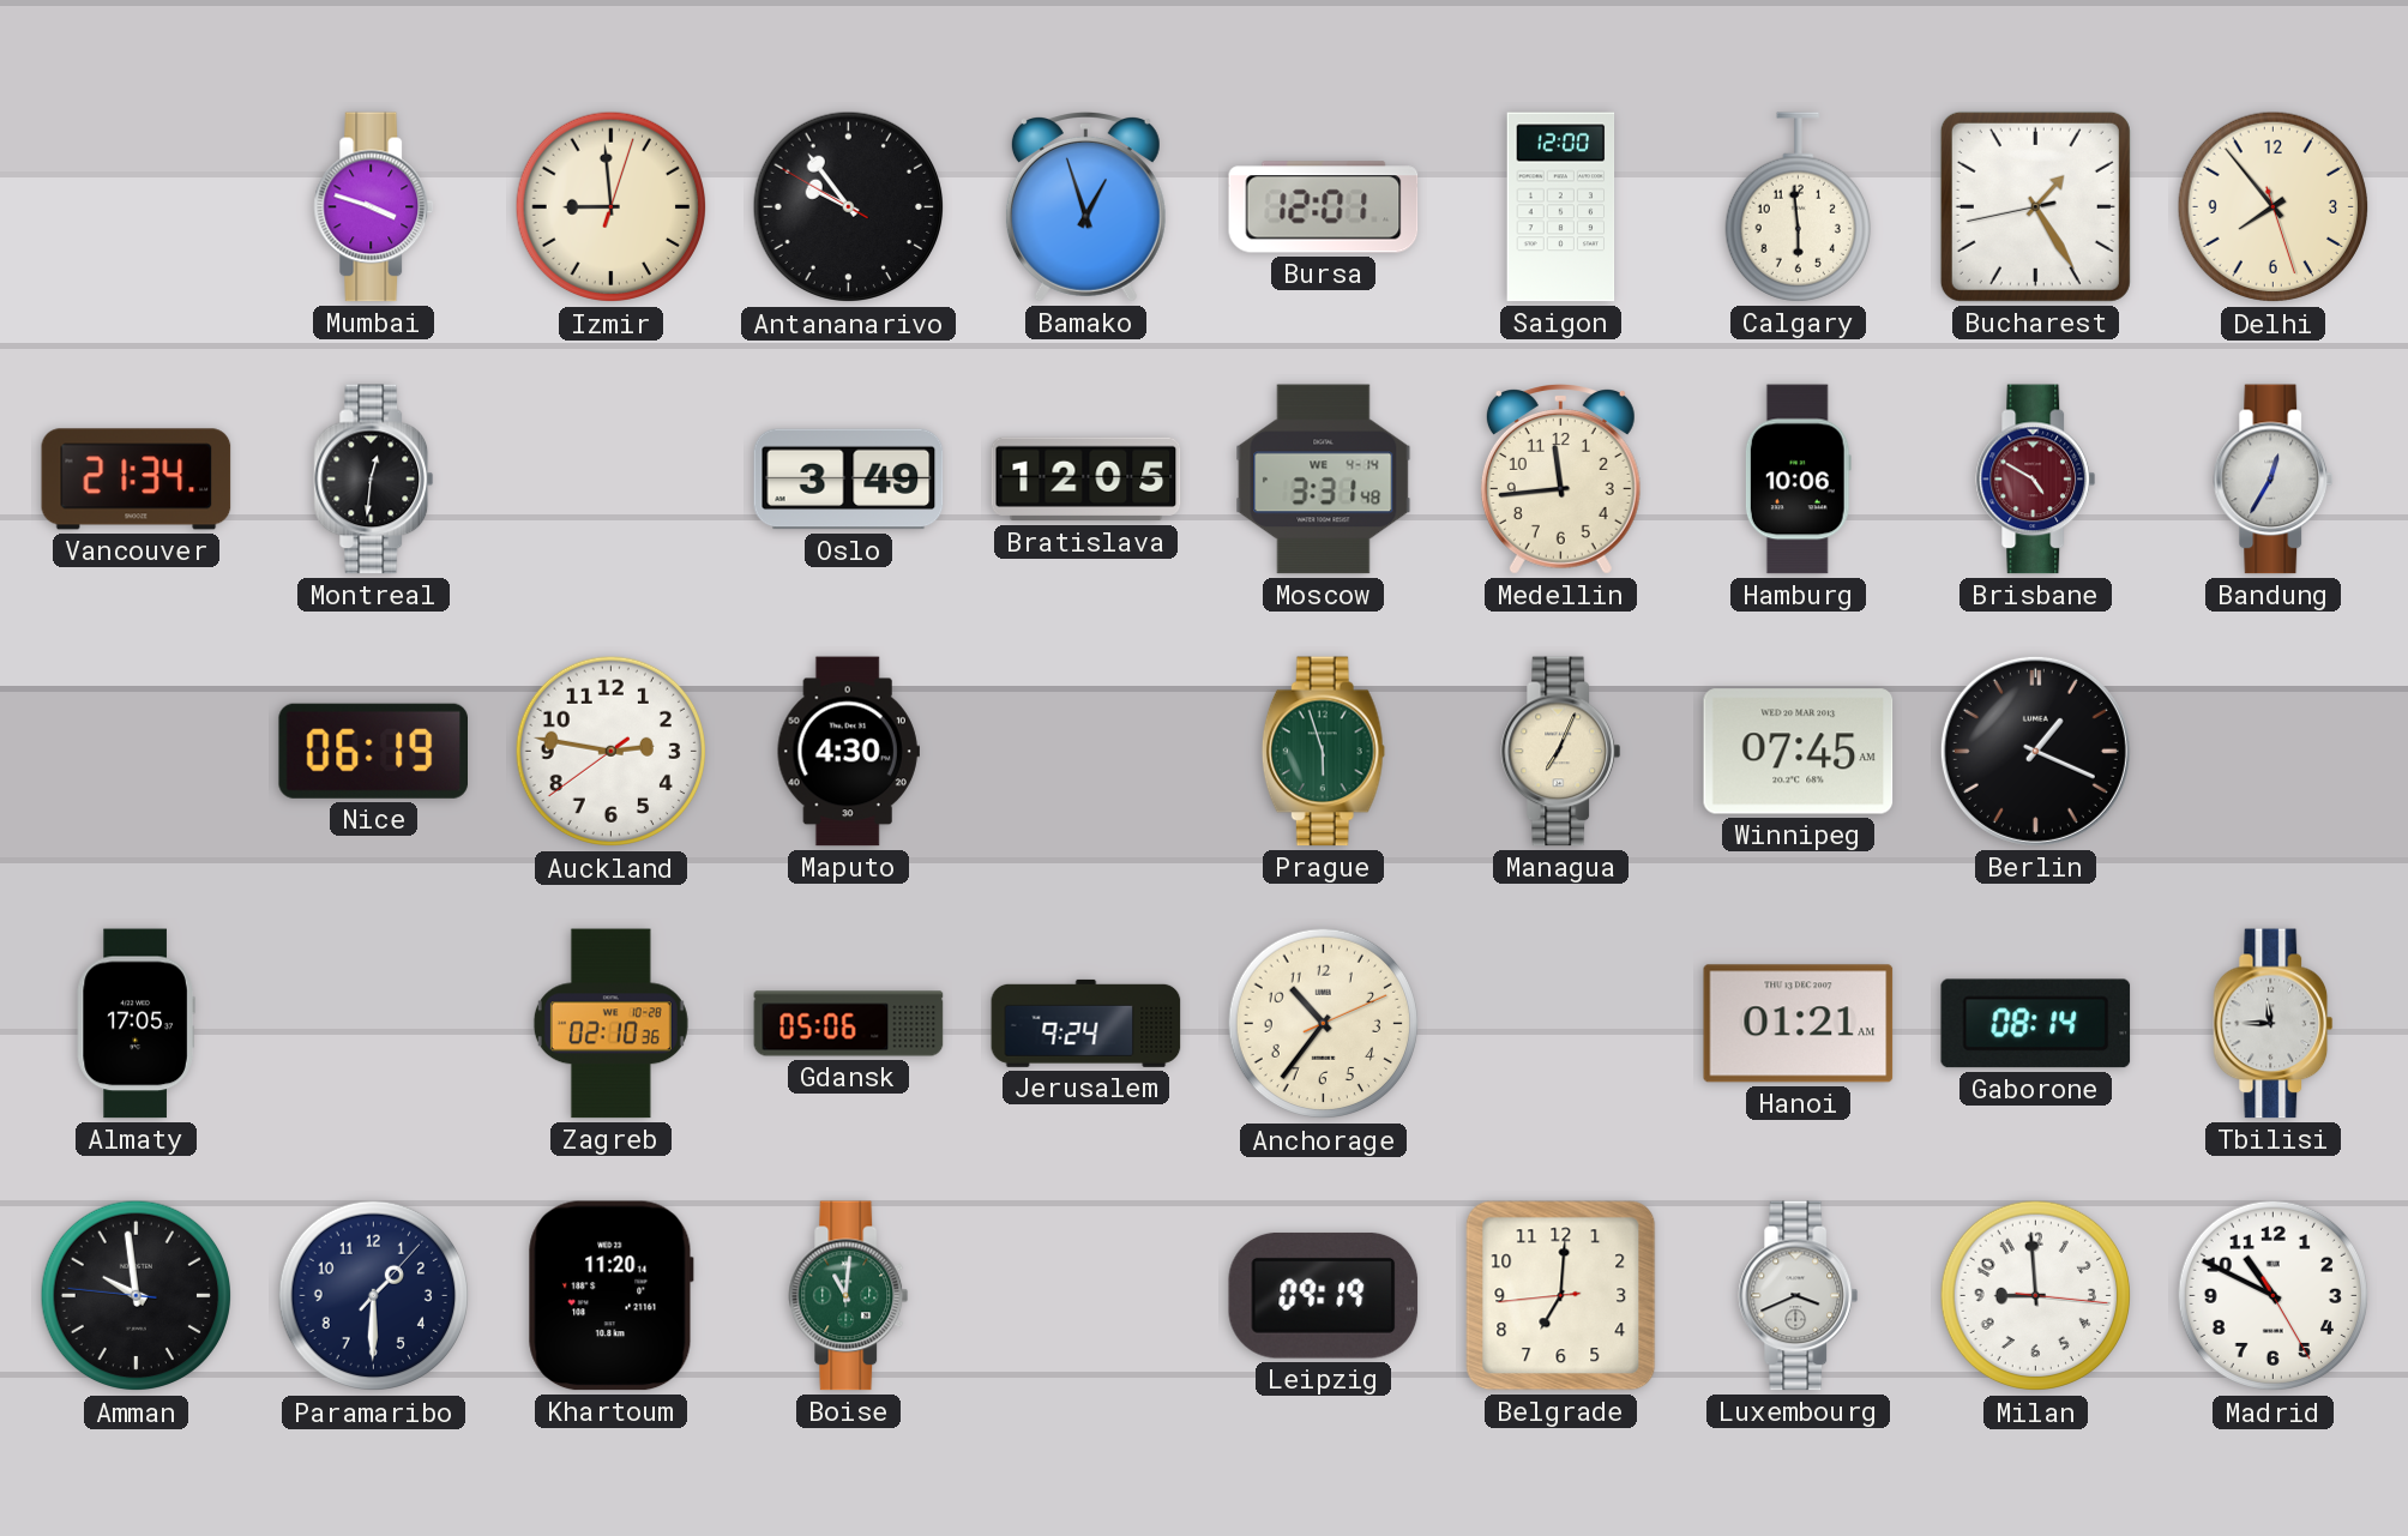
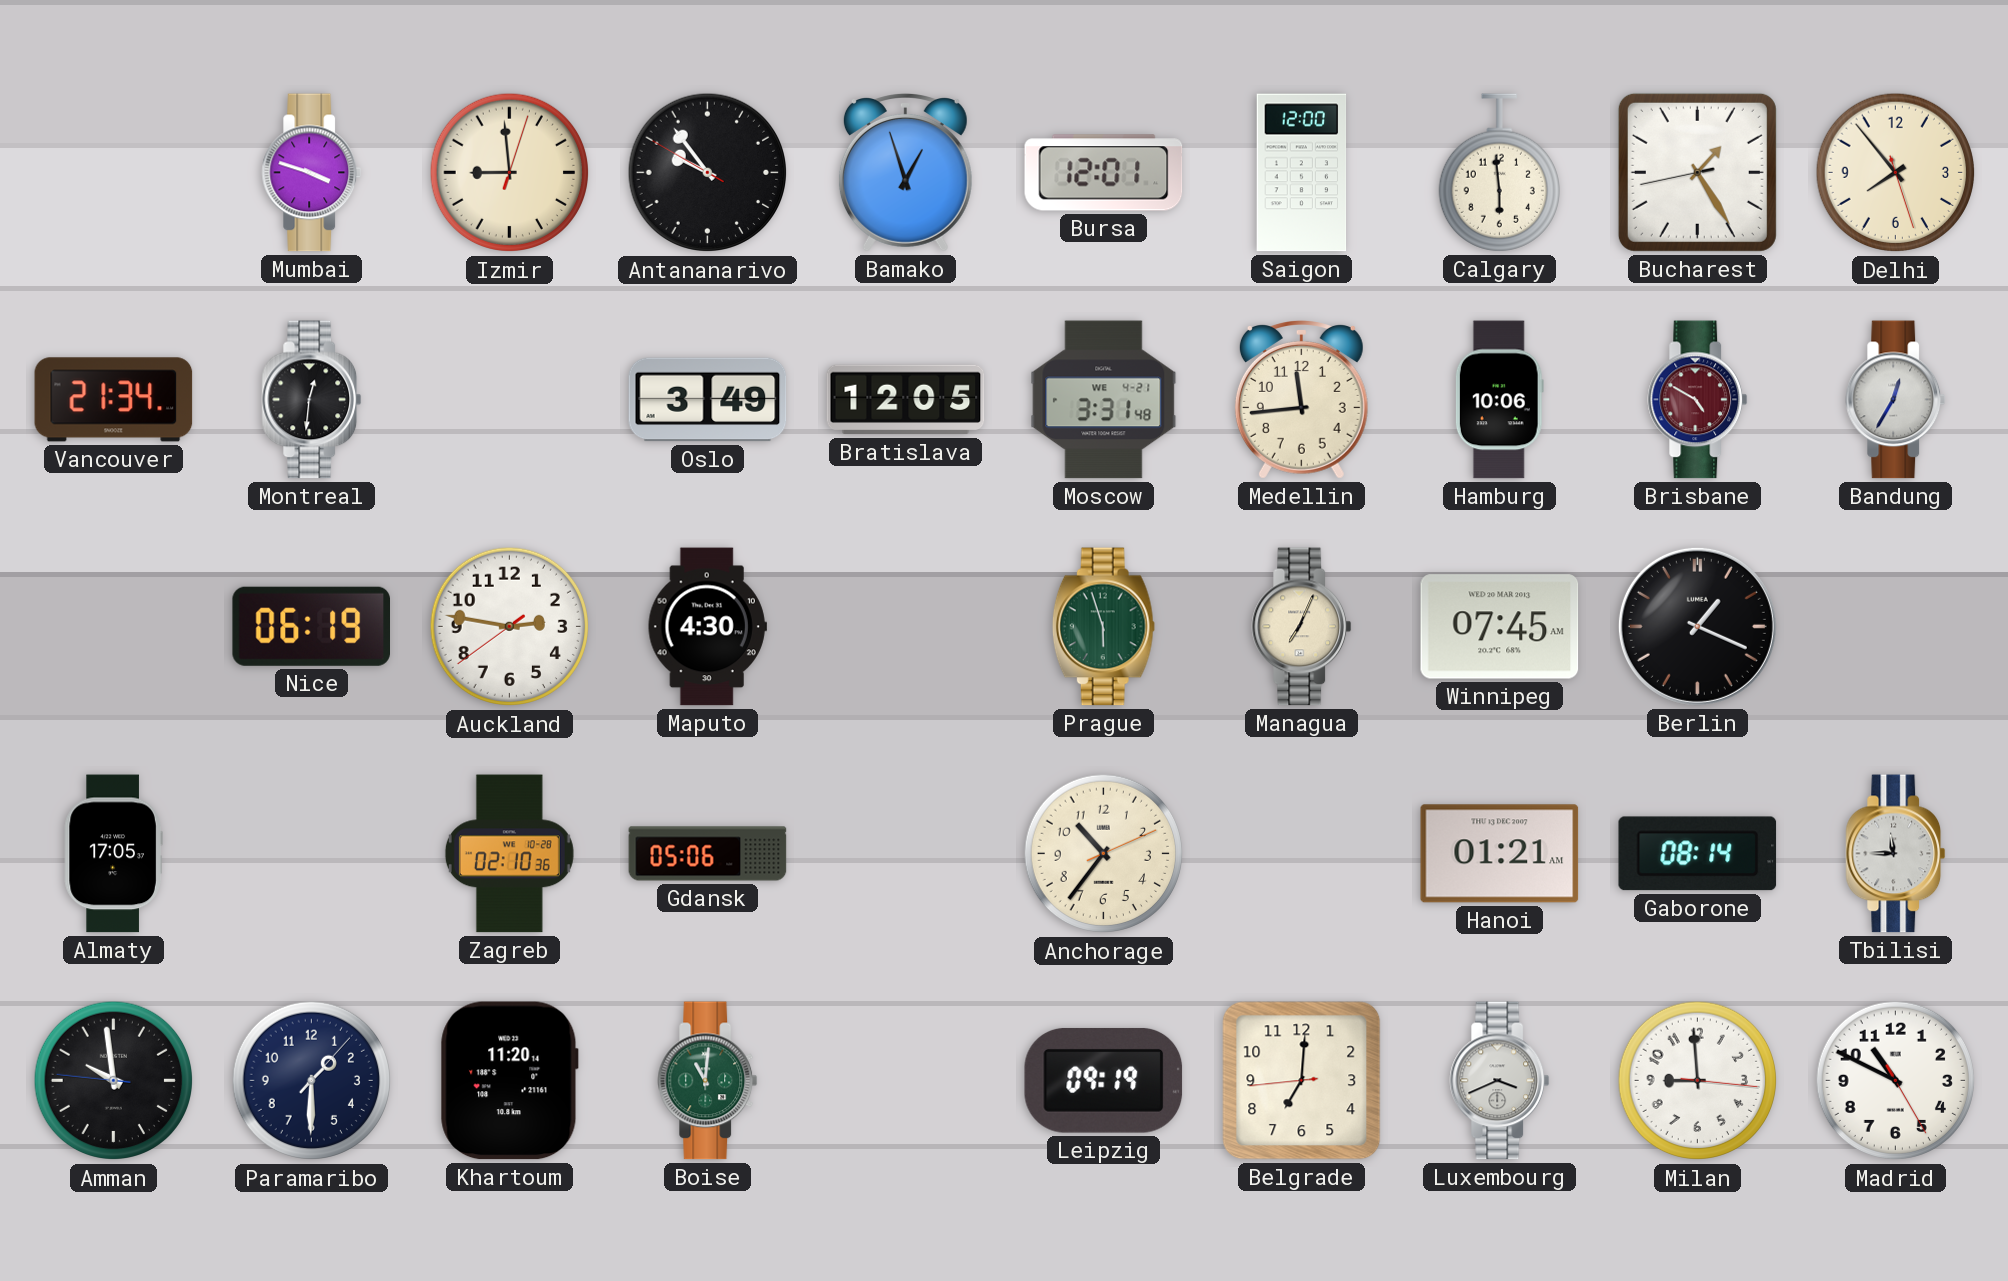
Moscow date: WE 4-14 -> WE 4-21
Jerusalem: 9:24 -> none
